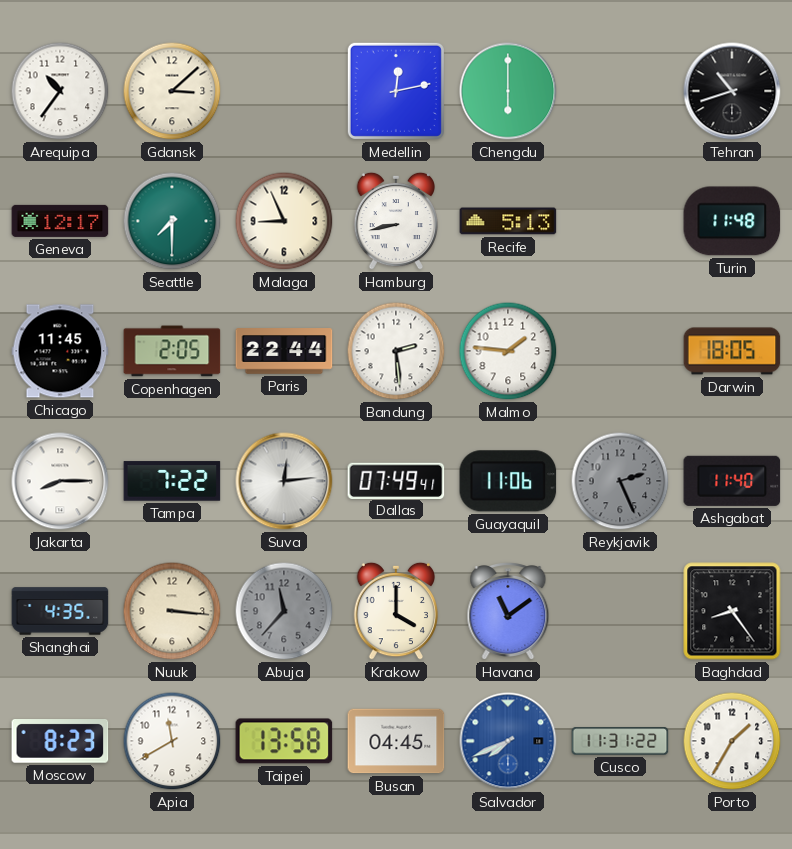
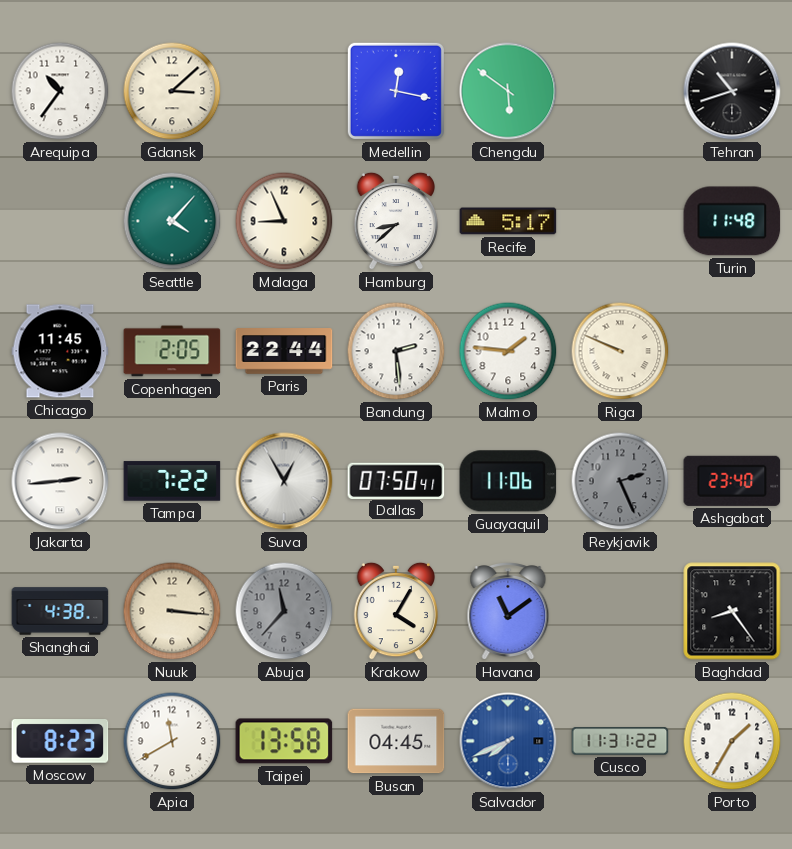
Medellin: 12:13 -> 12:17
Chengdu: 6:00 -> 5:51
Geneva: 12:17 -> none
Seattle: 7:30 -> 4:07
Hamburg: 8:43 -> 8:38
Recife: 5:13 -> 5:17
Riga: none -> 9:49
Darwin: 18:05 -> none
Jakarta: 8:15 -> 2:44
Suva: 12:14 -> 12:55
Dallas: 07:49 -> 07:50
Ashgabat: 11:40 -> 23:40
Shanghai: 4:35 -> 4:38
Krakow: 4:00 -> 4:05
